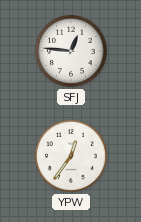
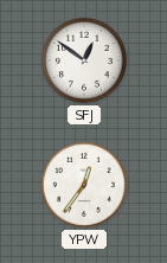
SFJ: 12:46 -> 12:51
